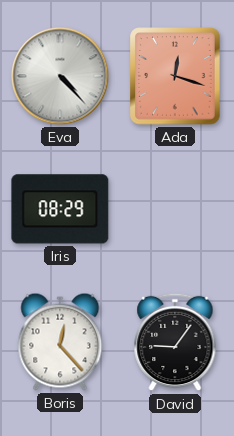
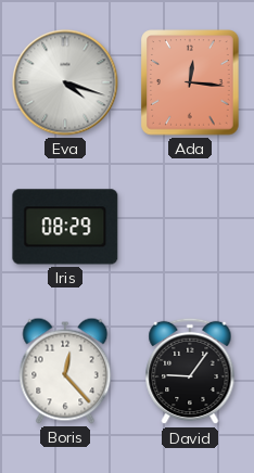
Eva: 4:23 -> 4:18
Ada: 12:18 -> 12:16
